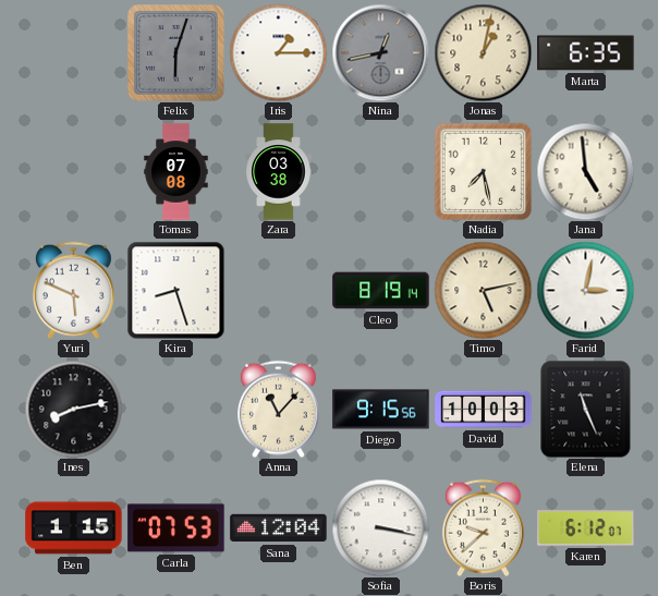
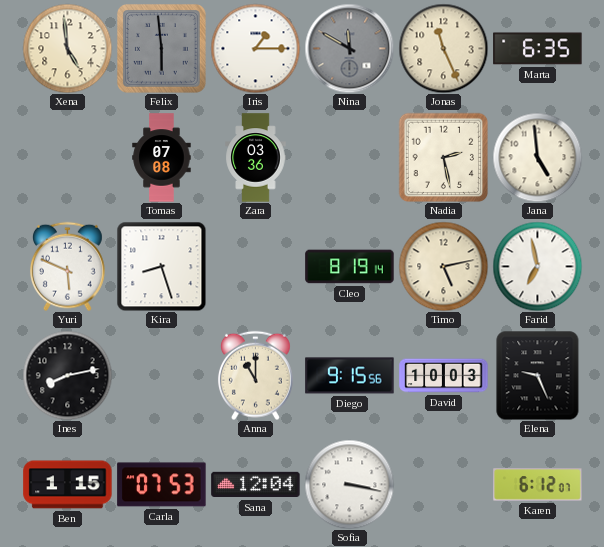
Xena: none -> 4:59
Felix: 6:03 -> 5:59
Nina: 12:43 -> 11:50
Jonas: 1:02 -> 11:26
Zara: 03:38 -> 03:36
Nadia: 7:28 -> 2:28
Farid: 3:02 -> 6:58
Anna: 11:07 -> 11:00
Elena: 11:26 -> 9:26
Boris: 9:38 -> none
